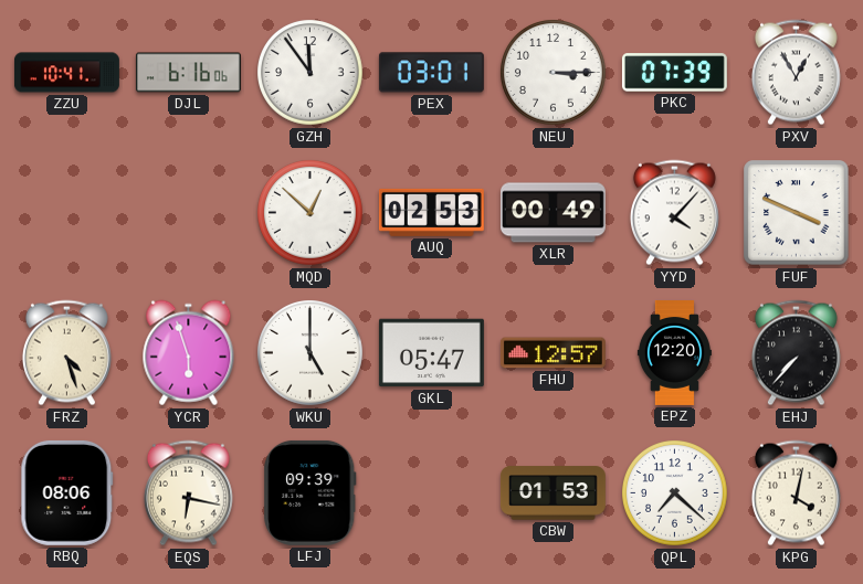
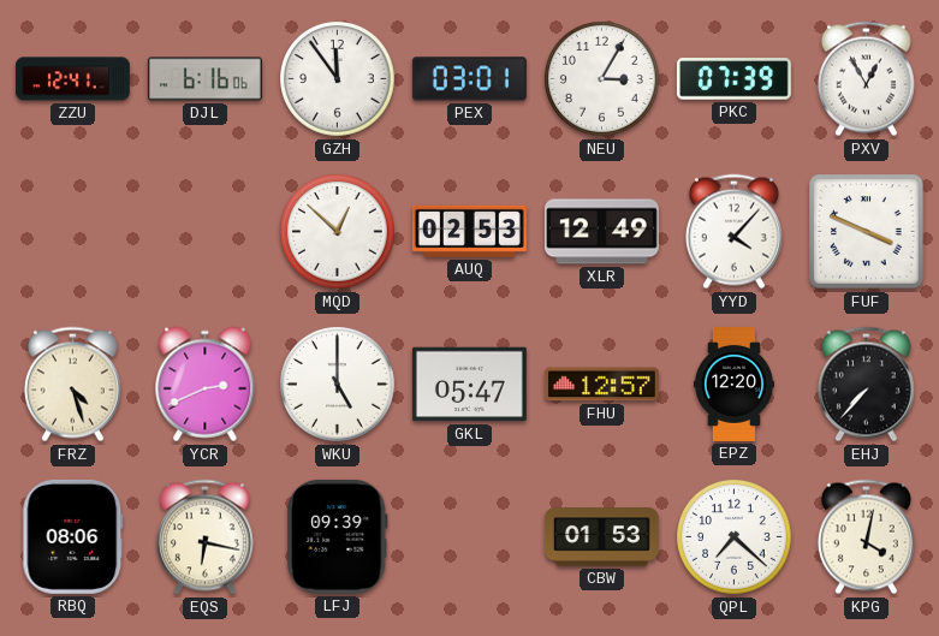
ZZU: 10:41 -> 12:41
NEU: 3:15 -> 3:05
XLR: 00:49 -> 12:49
YCR: 5:57 -> 2:41
